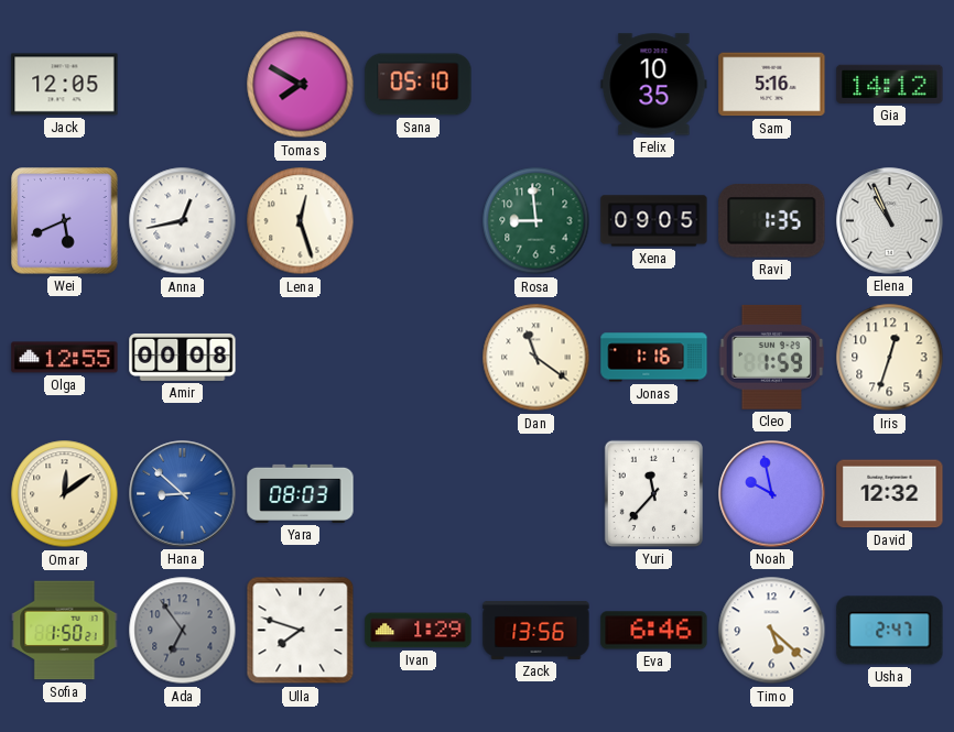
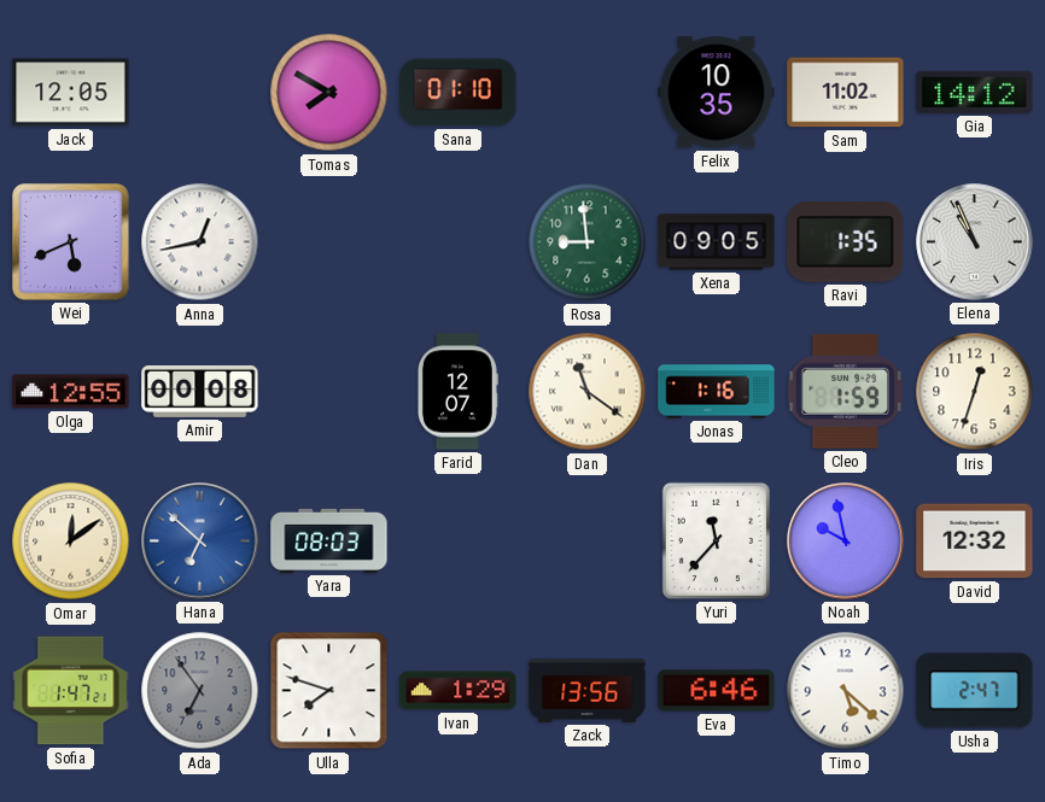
Sana: 05:10 -> 01:10
Sam: 5:16 -> 11:02
Lena: 12:27 -> none
Farid: none -> 12:07
Hana: 8:52 -> 6:52
Sofia: 1:50 -> 1:47
